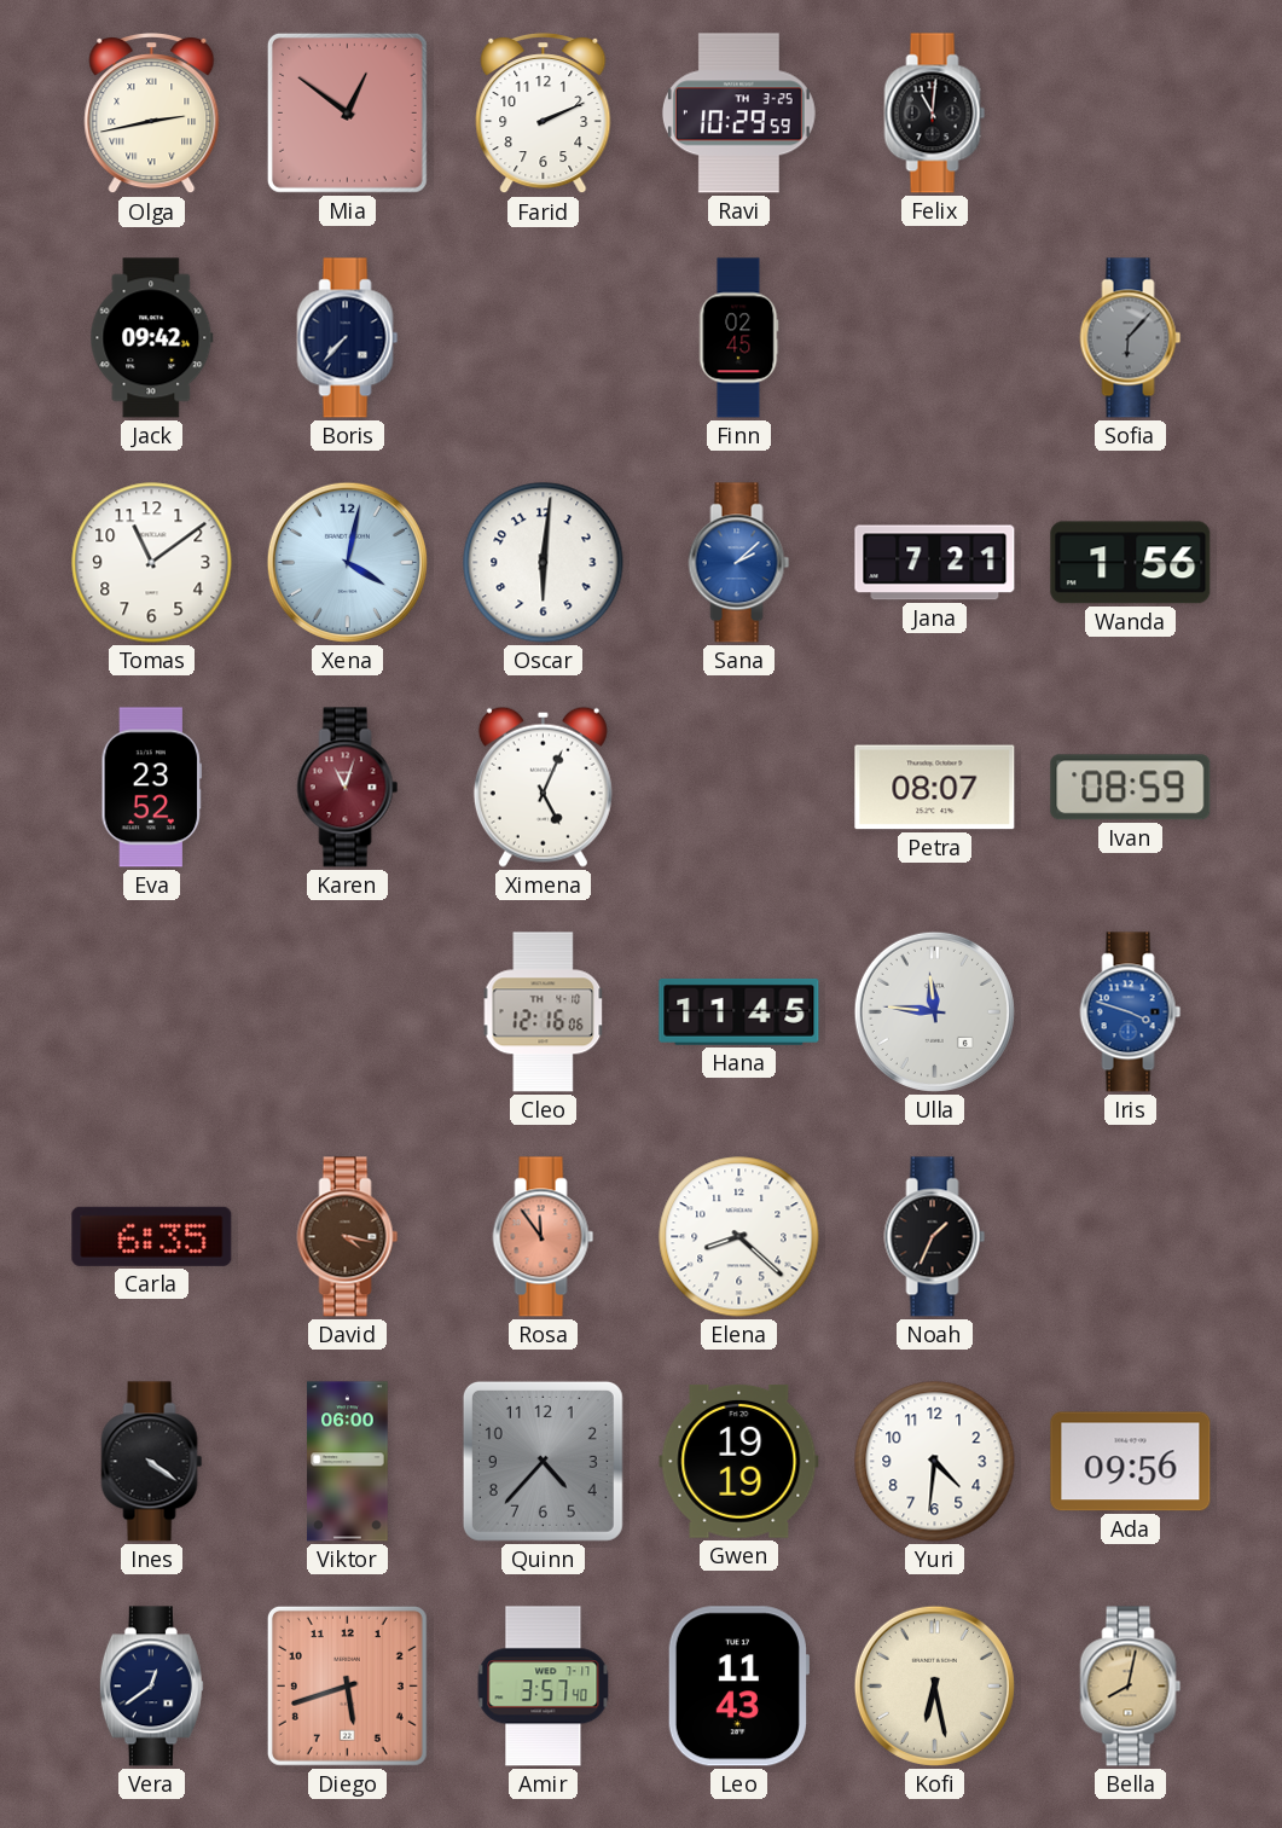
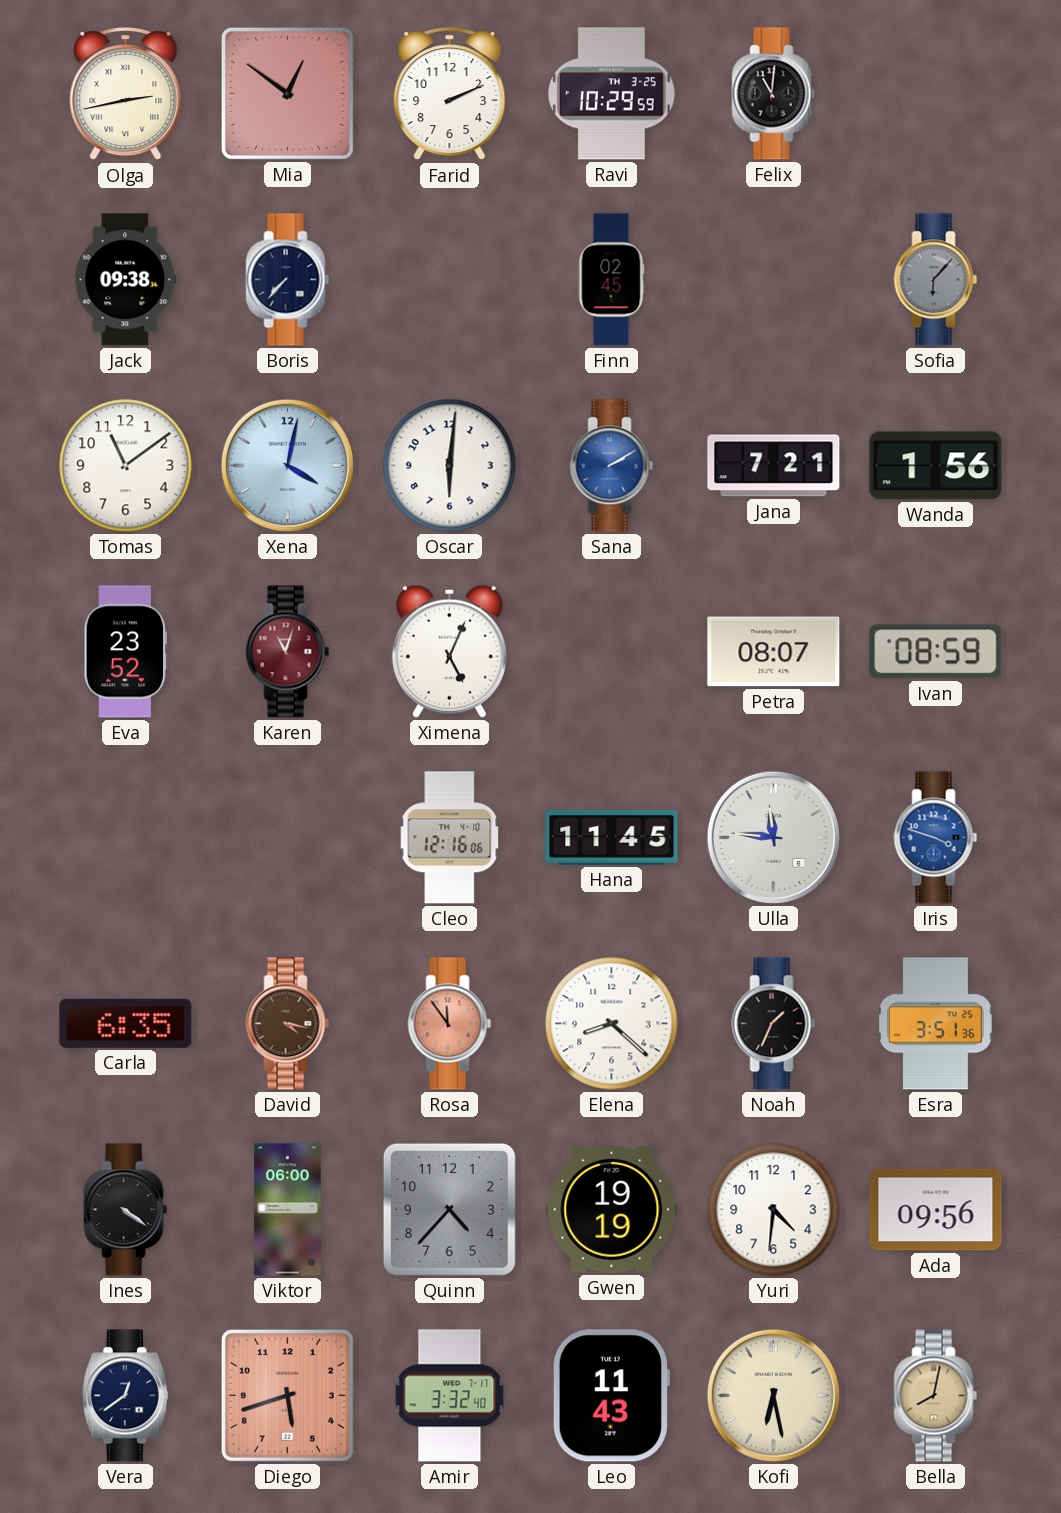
Jack: 09:42 -> 09:38
Sana: 2:08 -> 2:10
Esra: none -> 3:51
Amir: 3:57 -> 3:32
